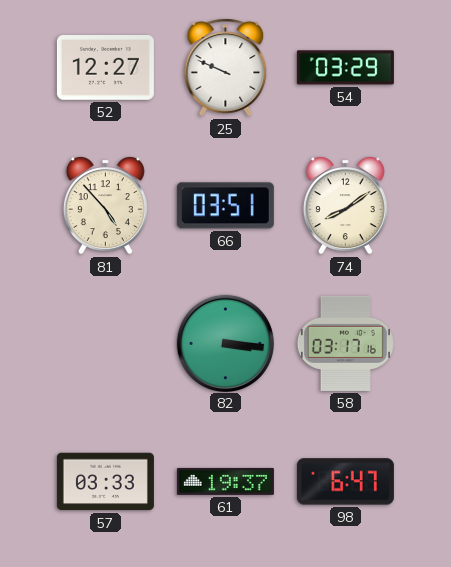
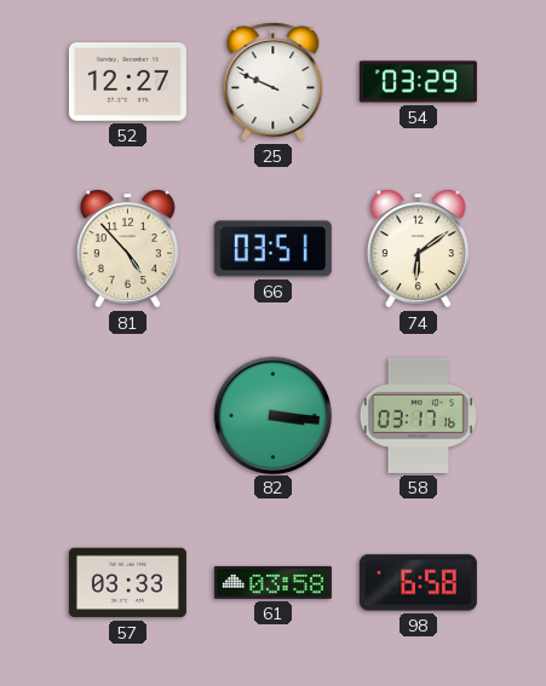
74: 8:09 -> 6:09
61: 19:37 -> 03:58
98: 6:47 -> 6:58
